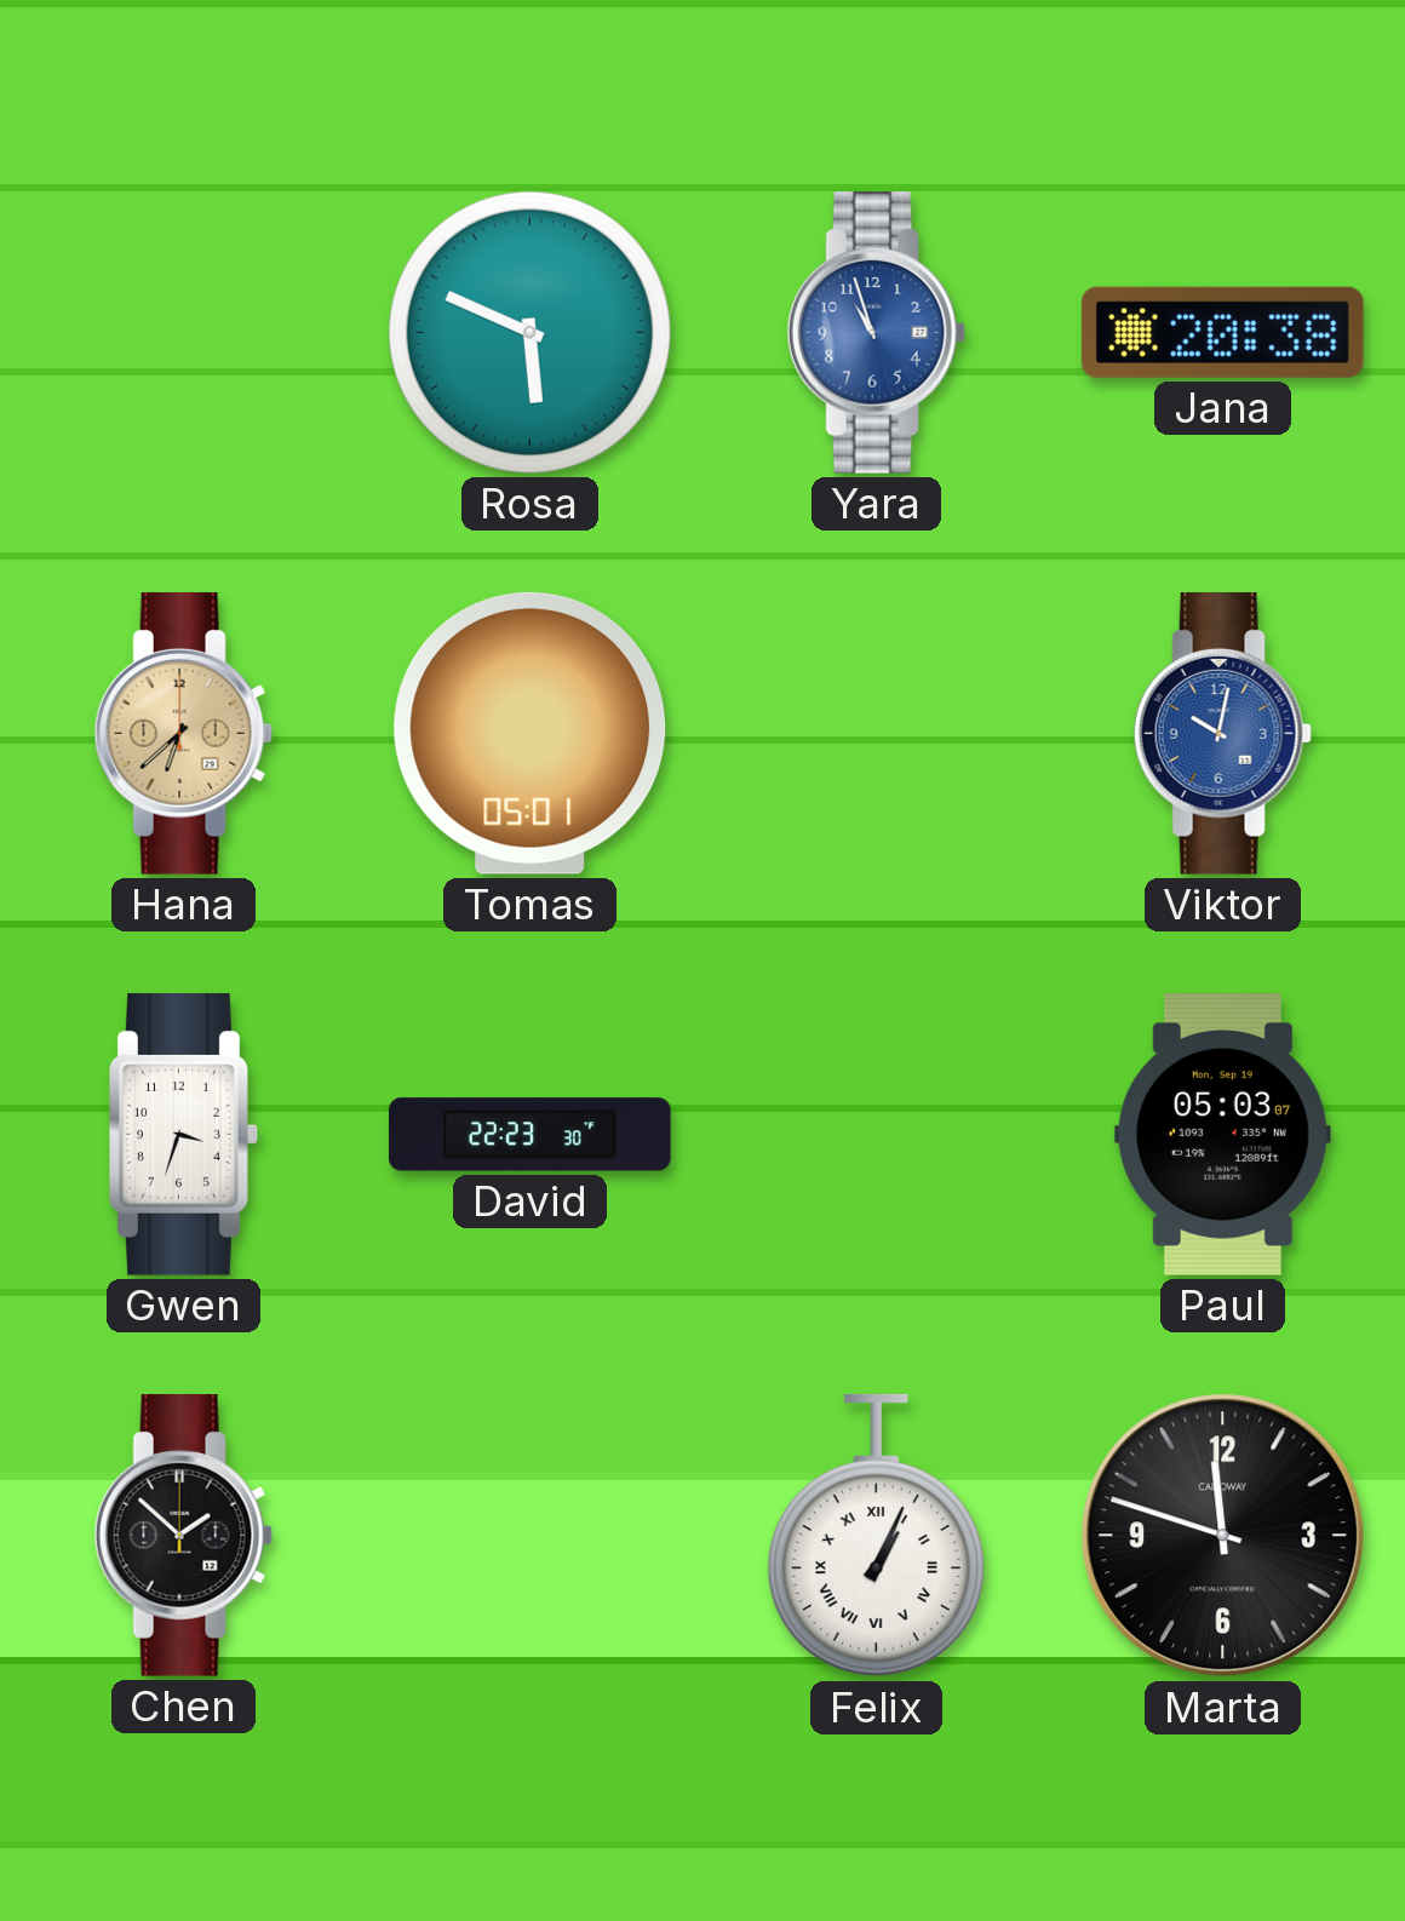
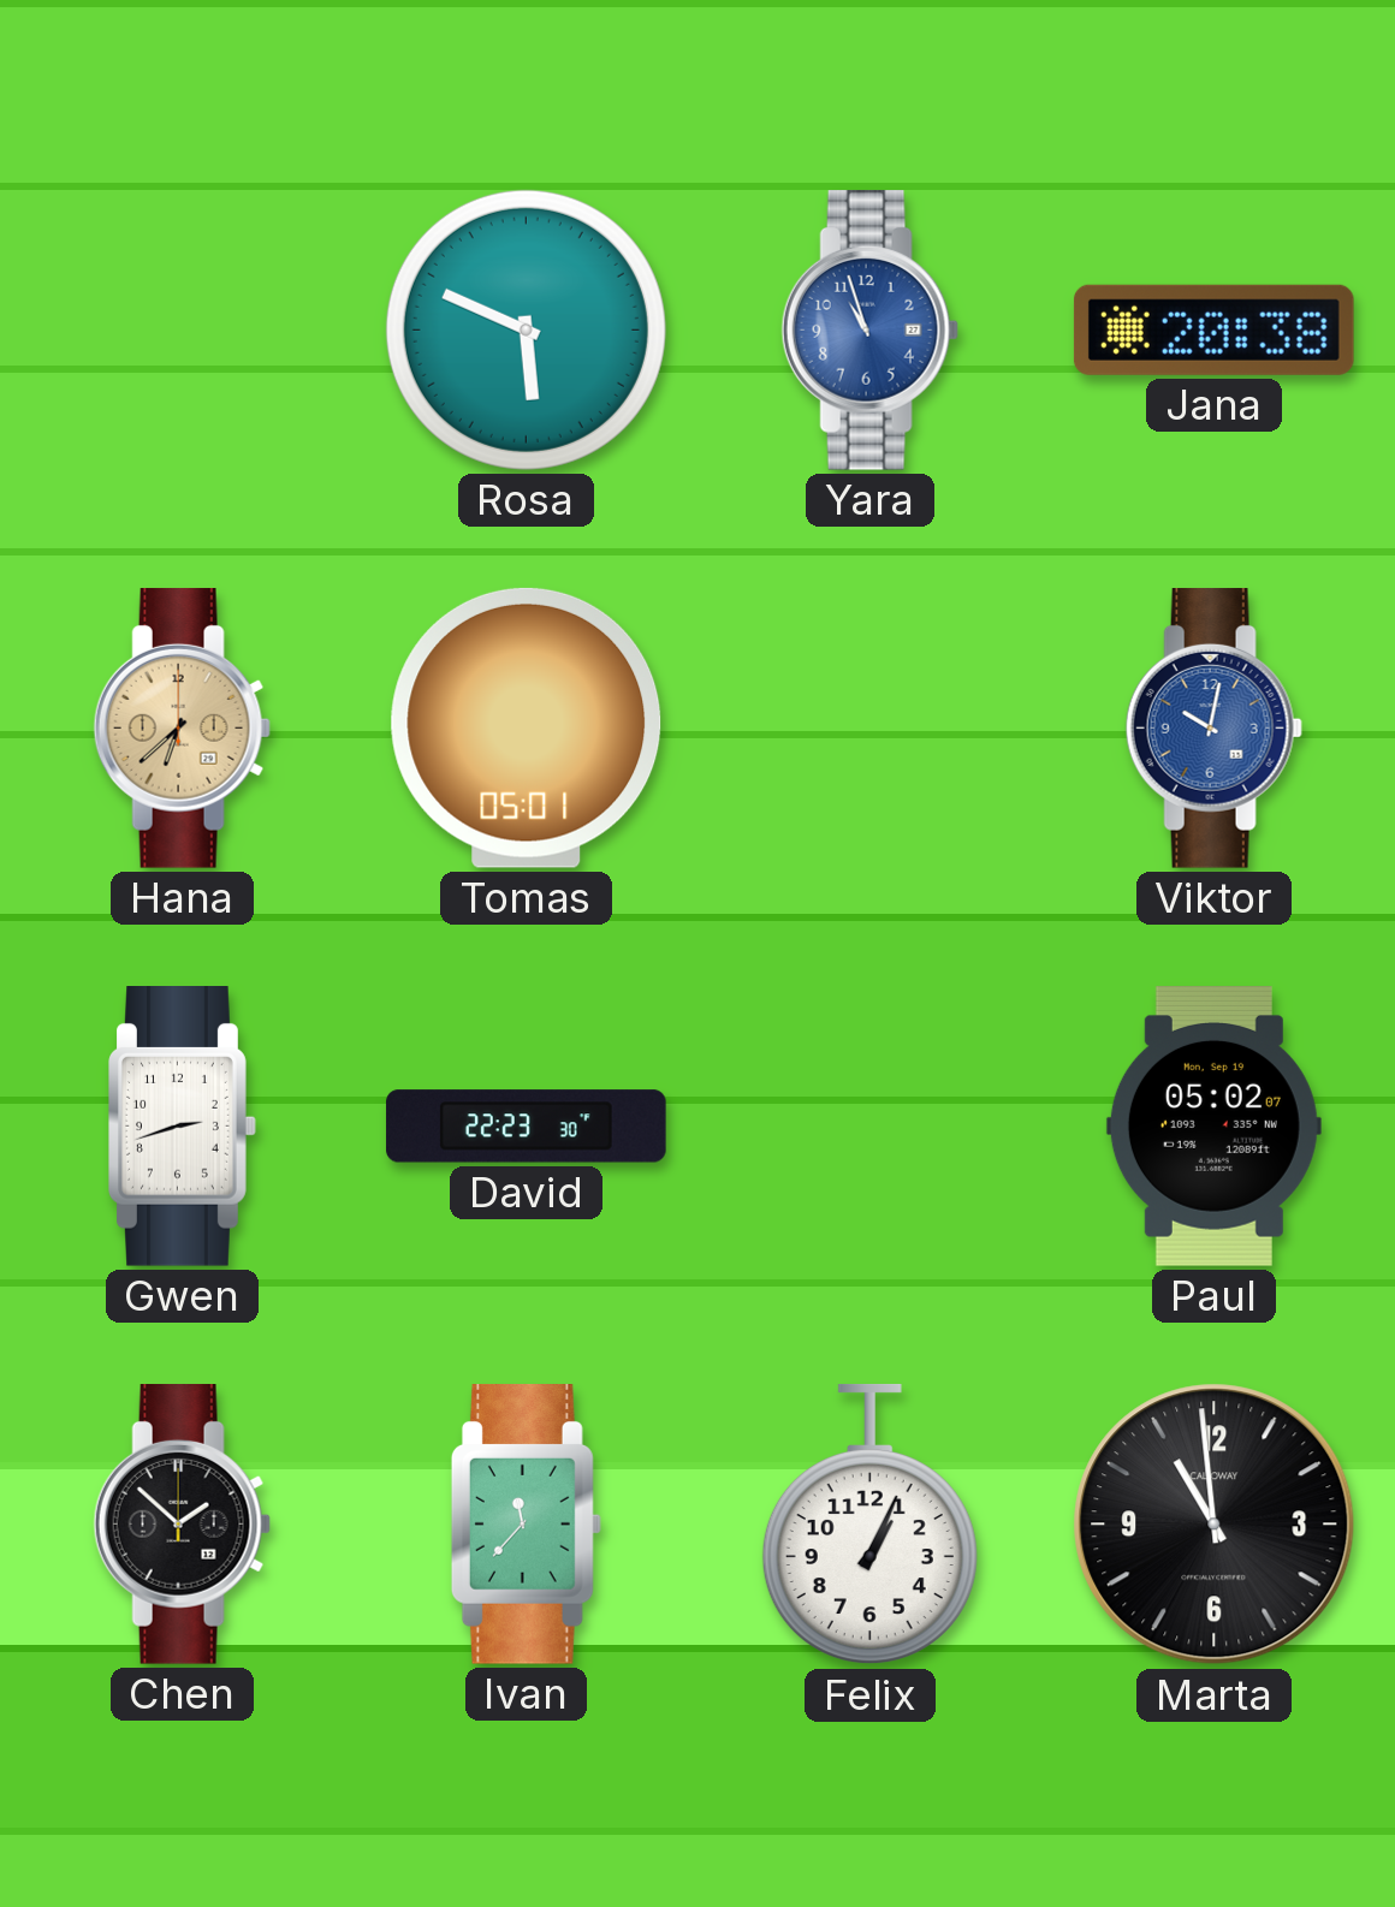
Gwen: 3:33 -> 2:42
Paul: 05:03 -> 05:02
Ivan: none -> 11:37
Felix numerals: Roman -> Arabic
Marta: 11:48 -> 10:59
